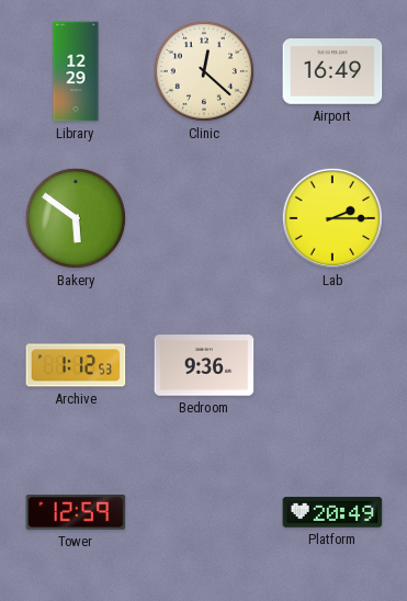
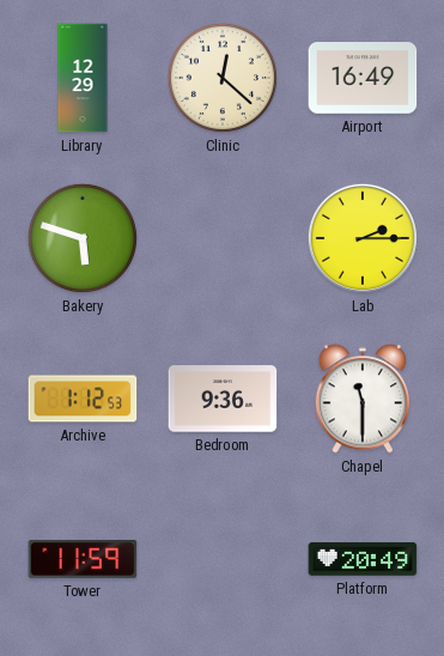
Bakery: 5:51 -> 5:48
Chapel: none -> 11:30
Tower: 12:59 -> 11:59
